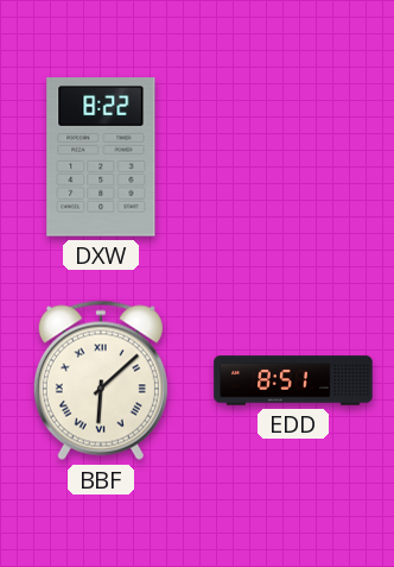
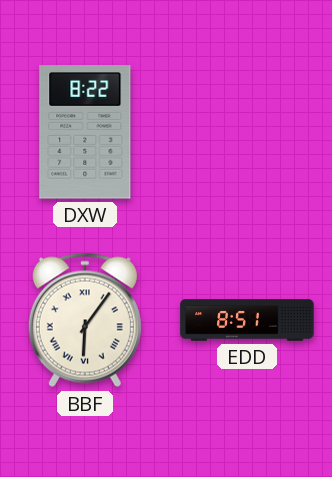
BBF: 6:08 -> 6:06
